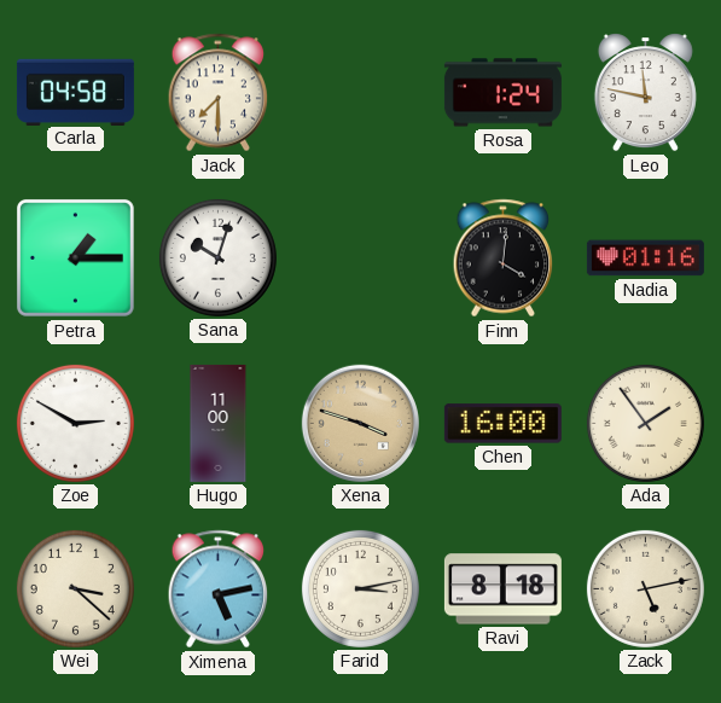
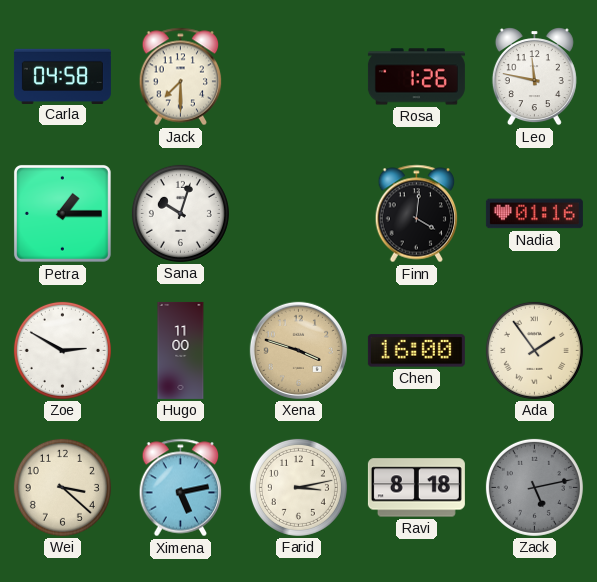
Rosa: 1:24 -> 1:26
Zack dial: cream -> grey
